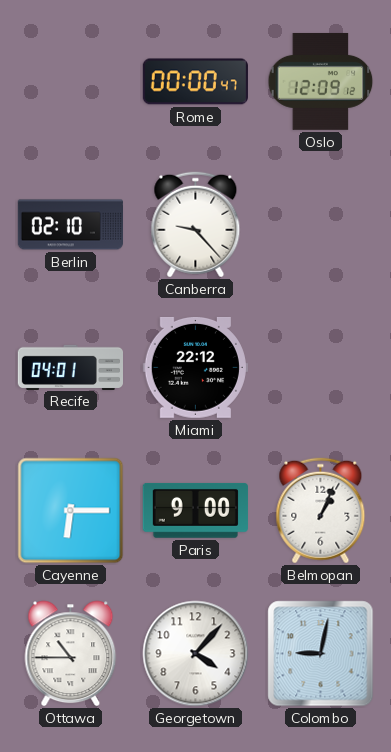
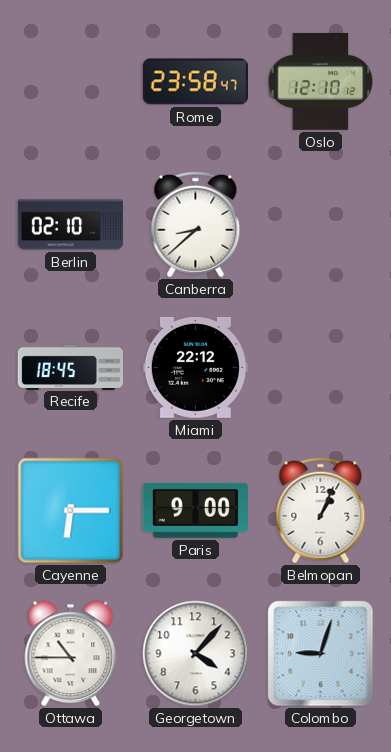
Rome: 00:00 -> 23:58
Oslo: 12:09 -> 12:10
Canberra: 9:23 -> 8:38
Recife: 04:01 -> 18:45
Colombo: 9:02 -> 9:03
